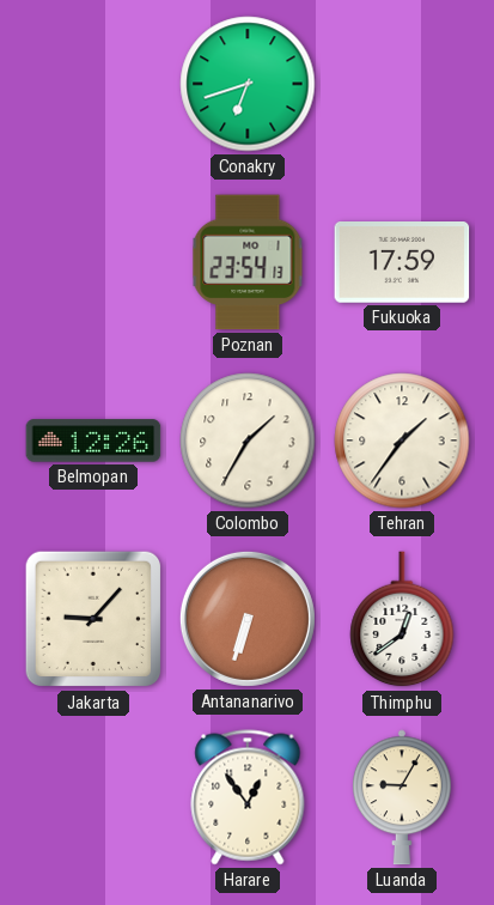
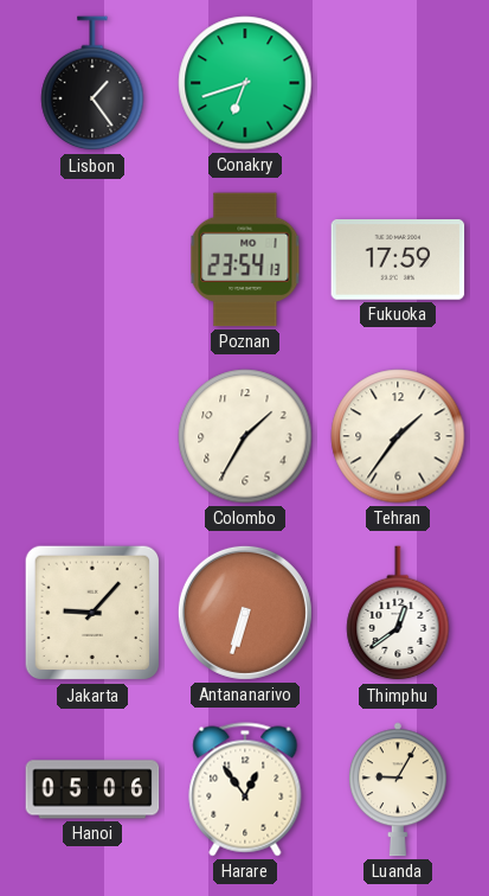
Lisbon: none -> 1:24
Belmopan: 12:26 -> none
Hanoi: none -> 05:06
